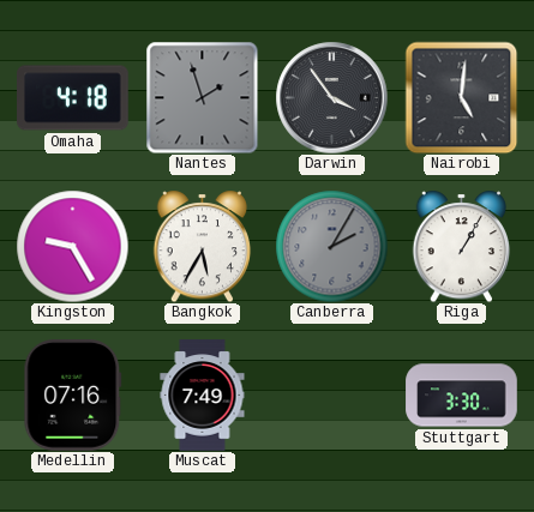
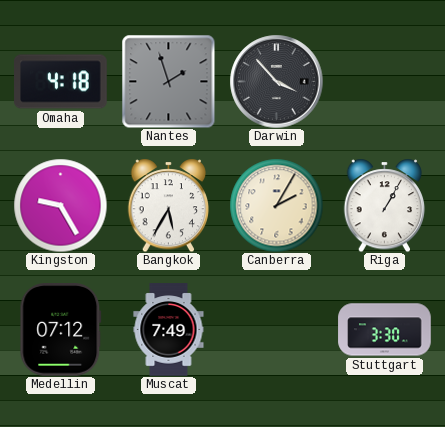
Darwin: 3:54 -> 3:53
Nairobi: 5:01 -> none
Canberra dial: grey -> cream
Medellin: 07:16 -> 07:12
